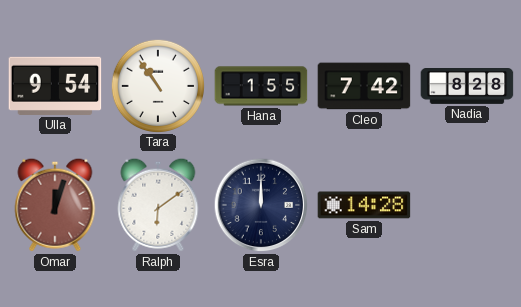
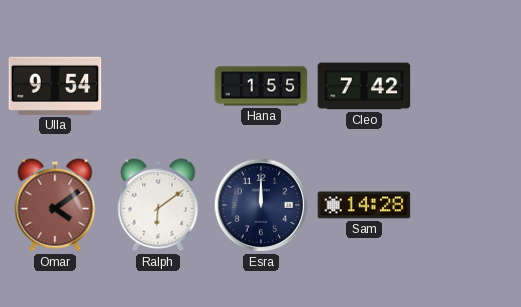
Tara: 10:54 -> none
Nadia: 8:28 -> none
Omar: 12:03 -> 4:09
